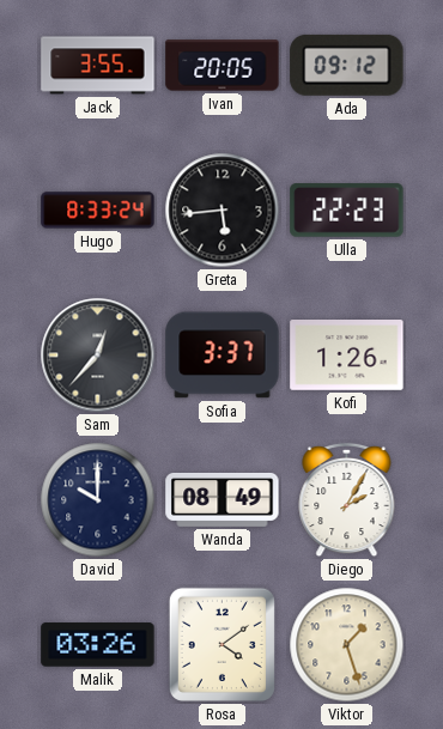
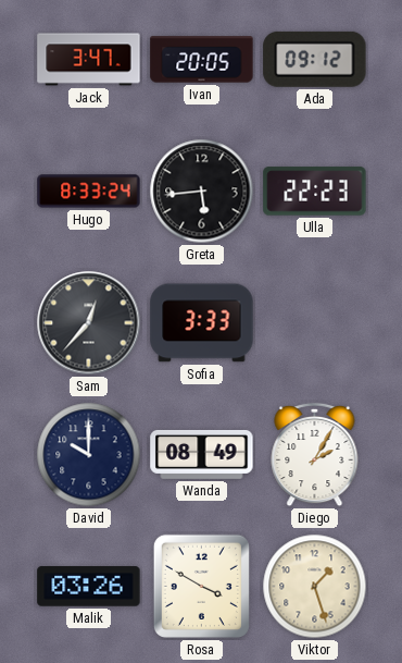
Jack: 3:55 -> 3:47
Sofia: 3:37 -> 3:33
Kofi: 1:26 -> none
Rosa: 4:09 -> 3:50
